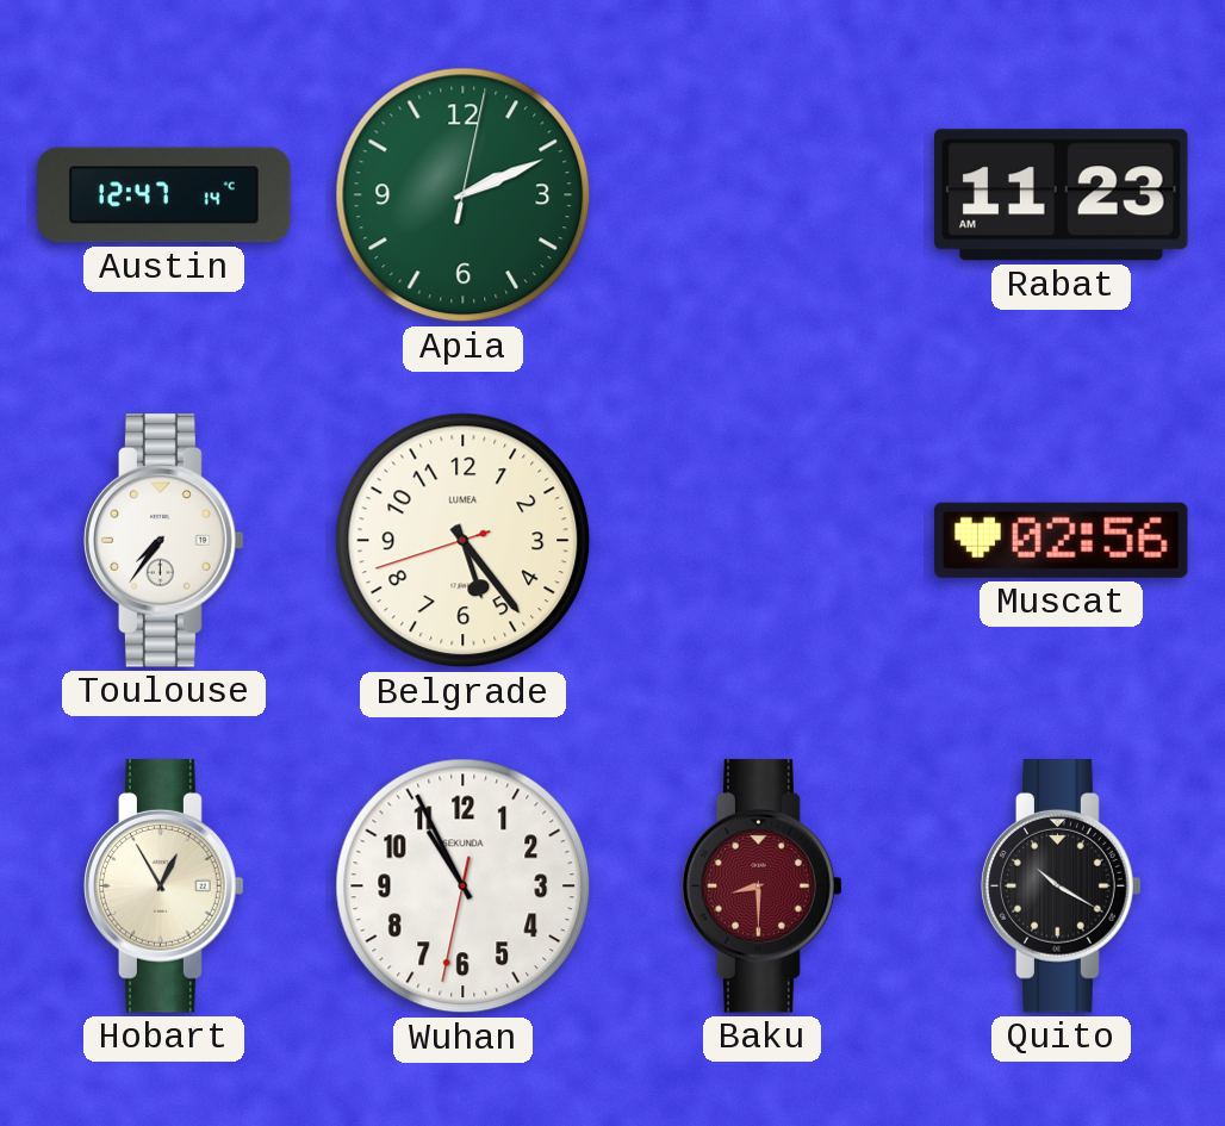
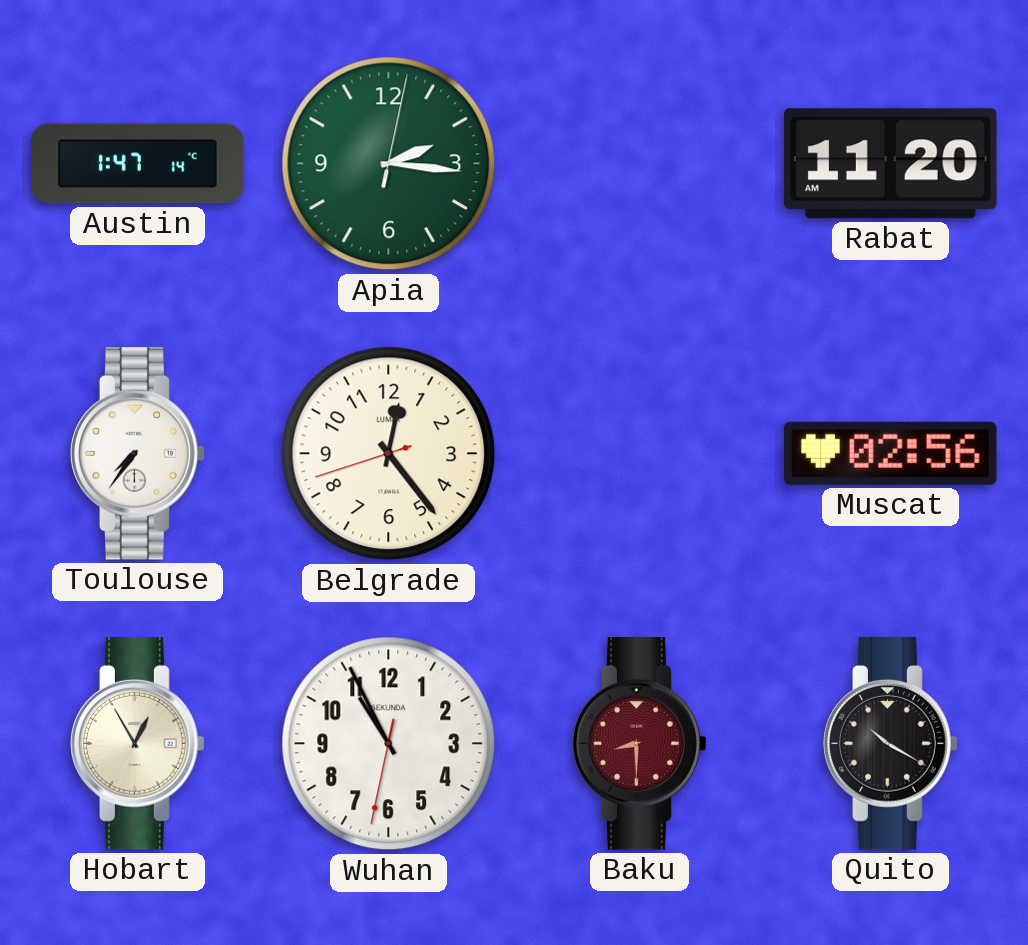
Austin: 12:47 -> 1:47
Apia: 2:11 -> 2:16
Rabat: 11:23 -> 11:20
Belgrade: 5:23 -> 12:23
